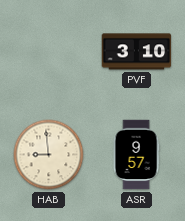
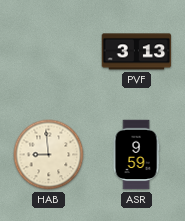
PVF: 3:10 -> 3:13
ASR: 9:57 -> 9:59
